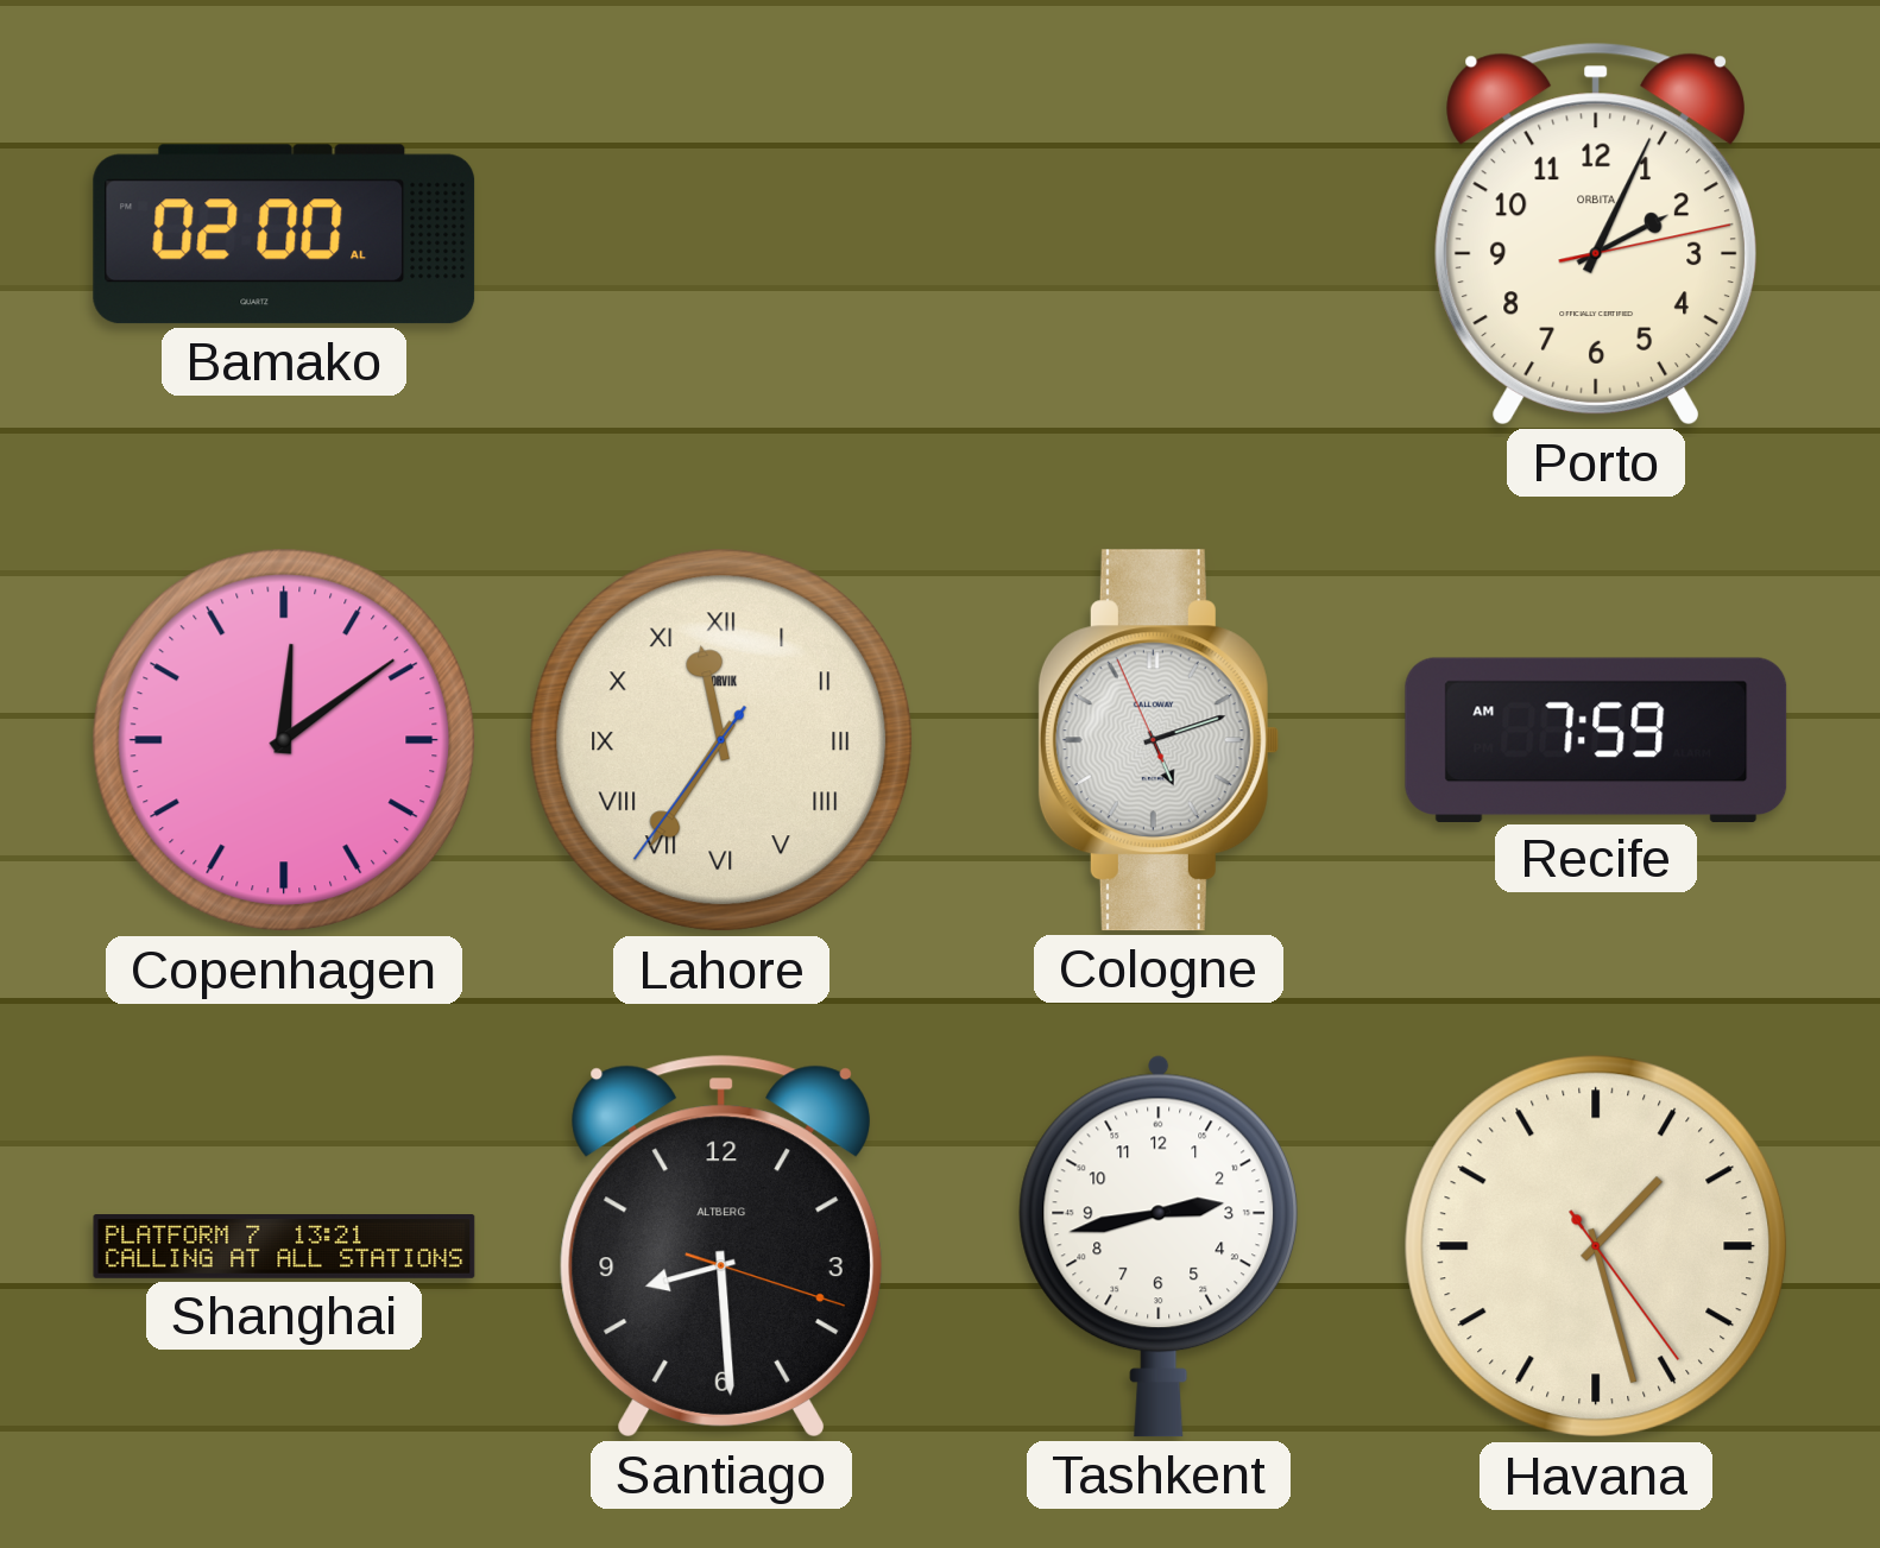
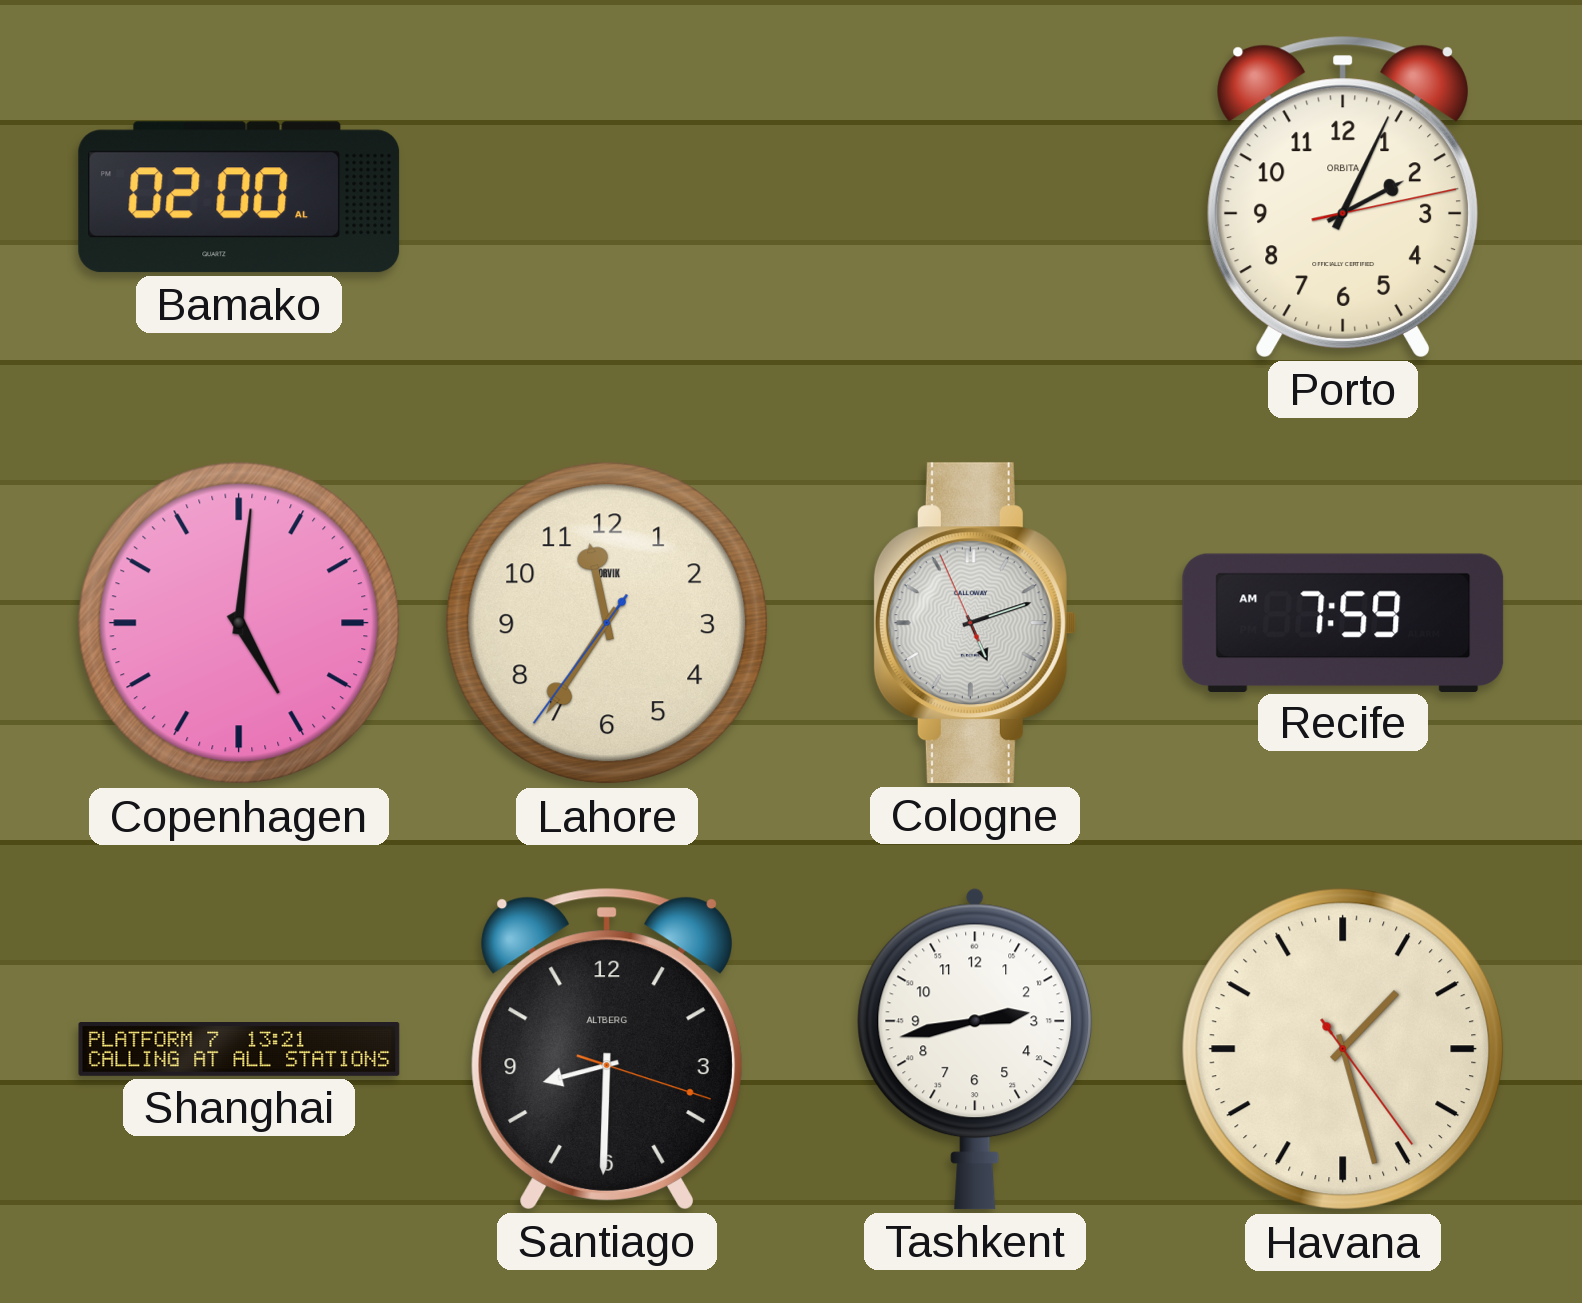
Copenhagen: 12:09 -> 5:01
Lahore numerals: Roman -> Arabic
Santiago: 8:29 -> 8:30
